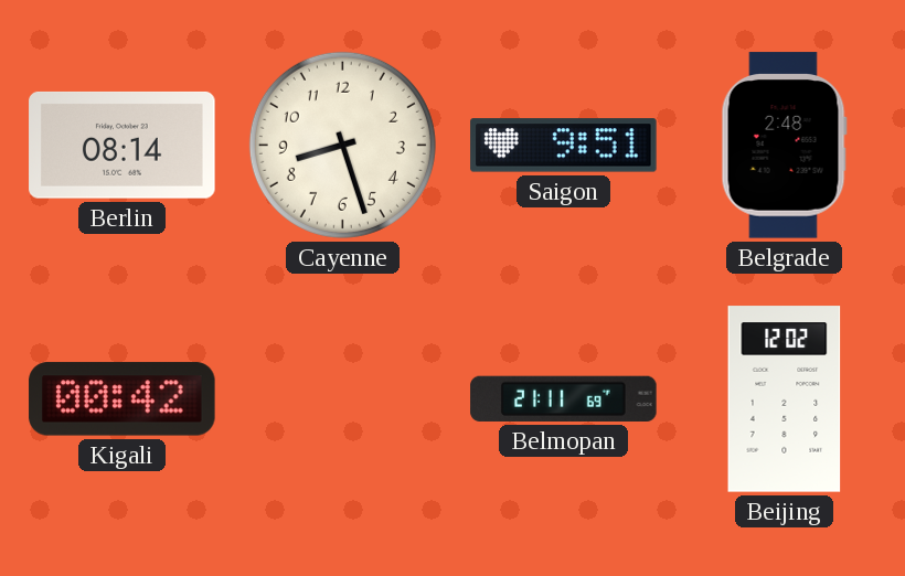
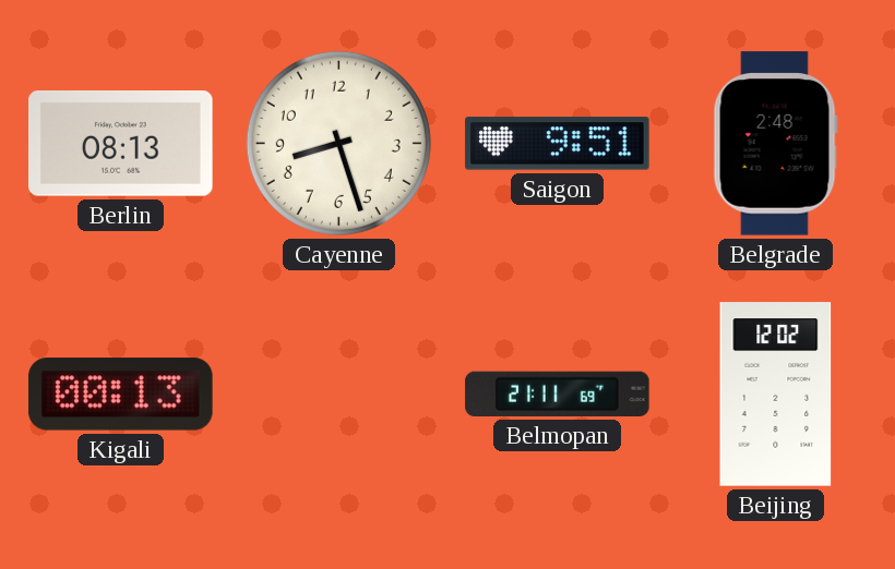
Berlin: 08:14 -> 08:13
Kigali: 00:42 -> 00:13
